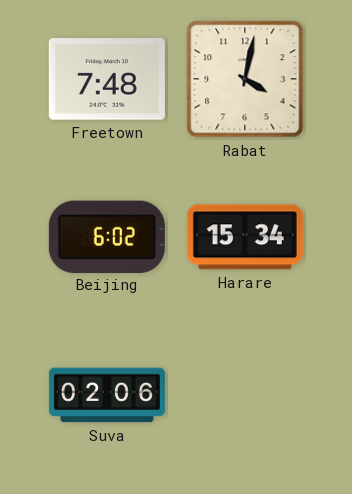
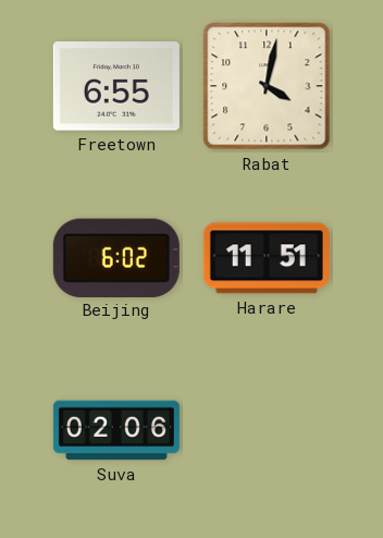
Freetown: 7:48 -> 6:55
Harare: 15:34 -> 11:51
